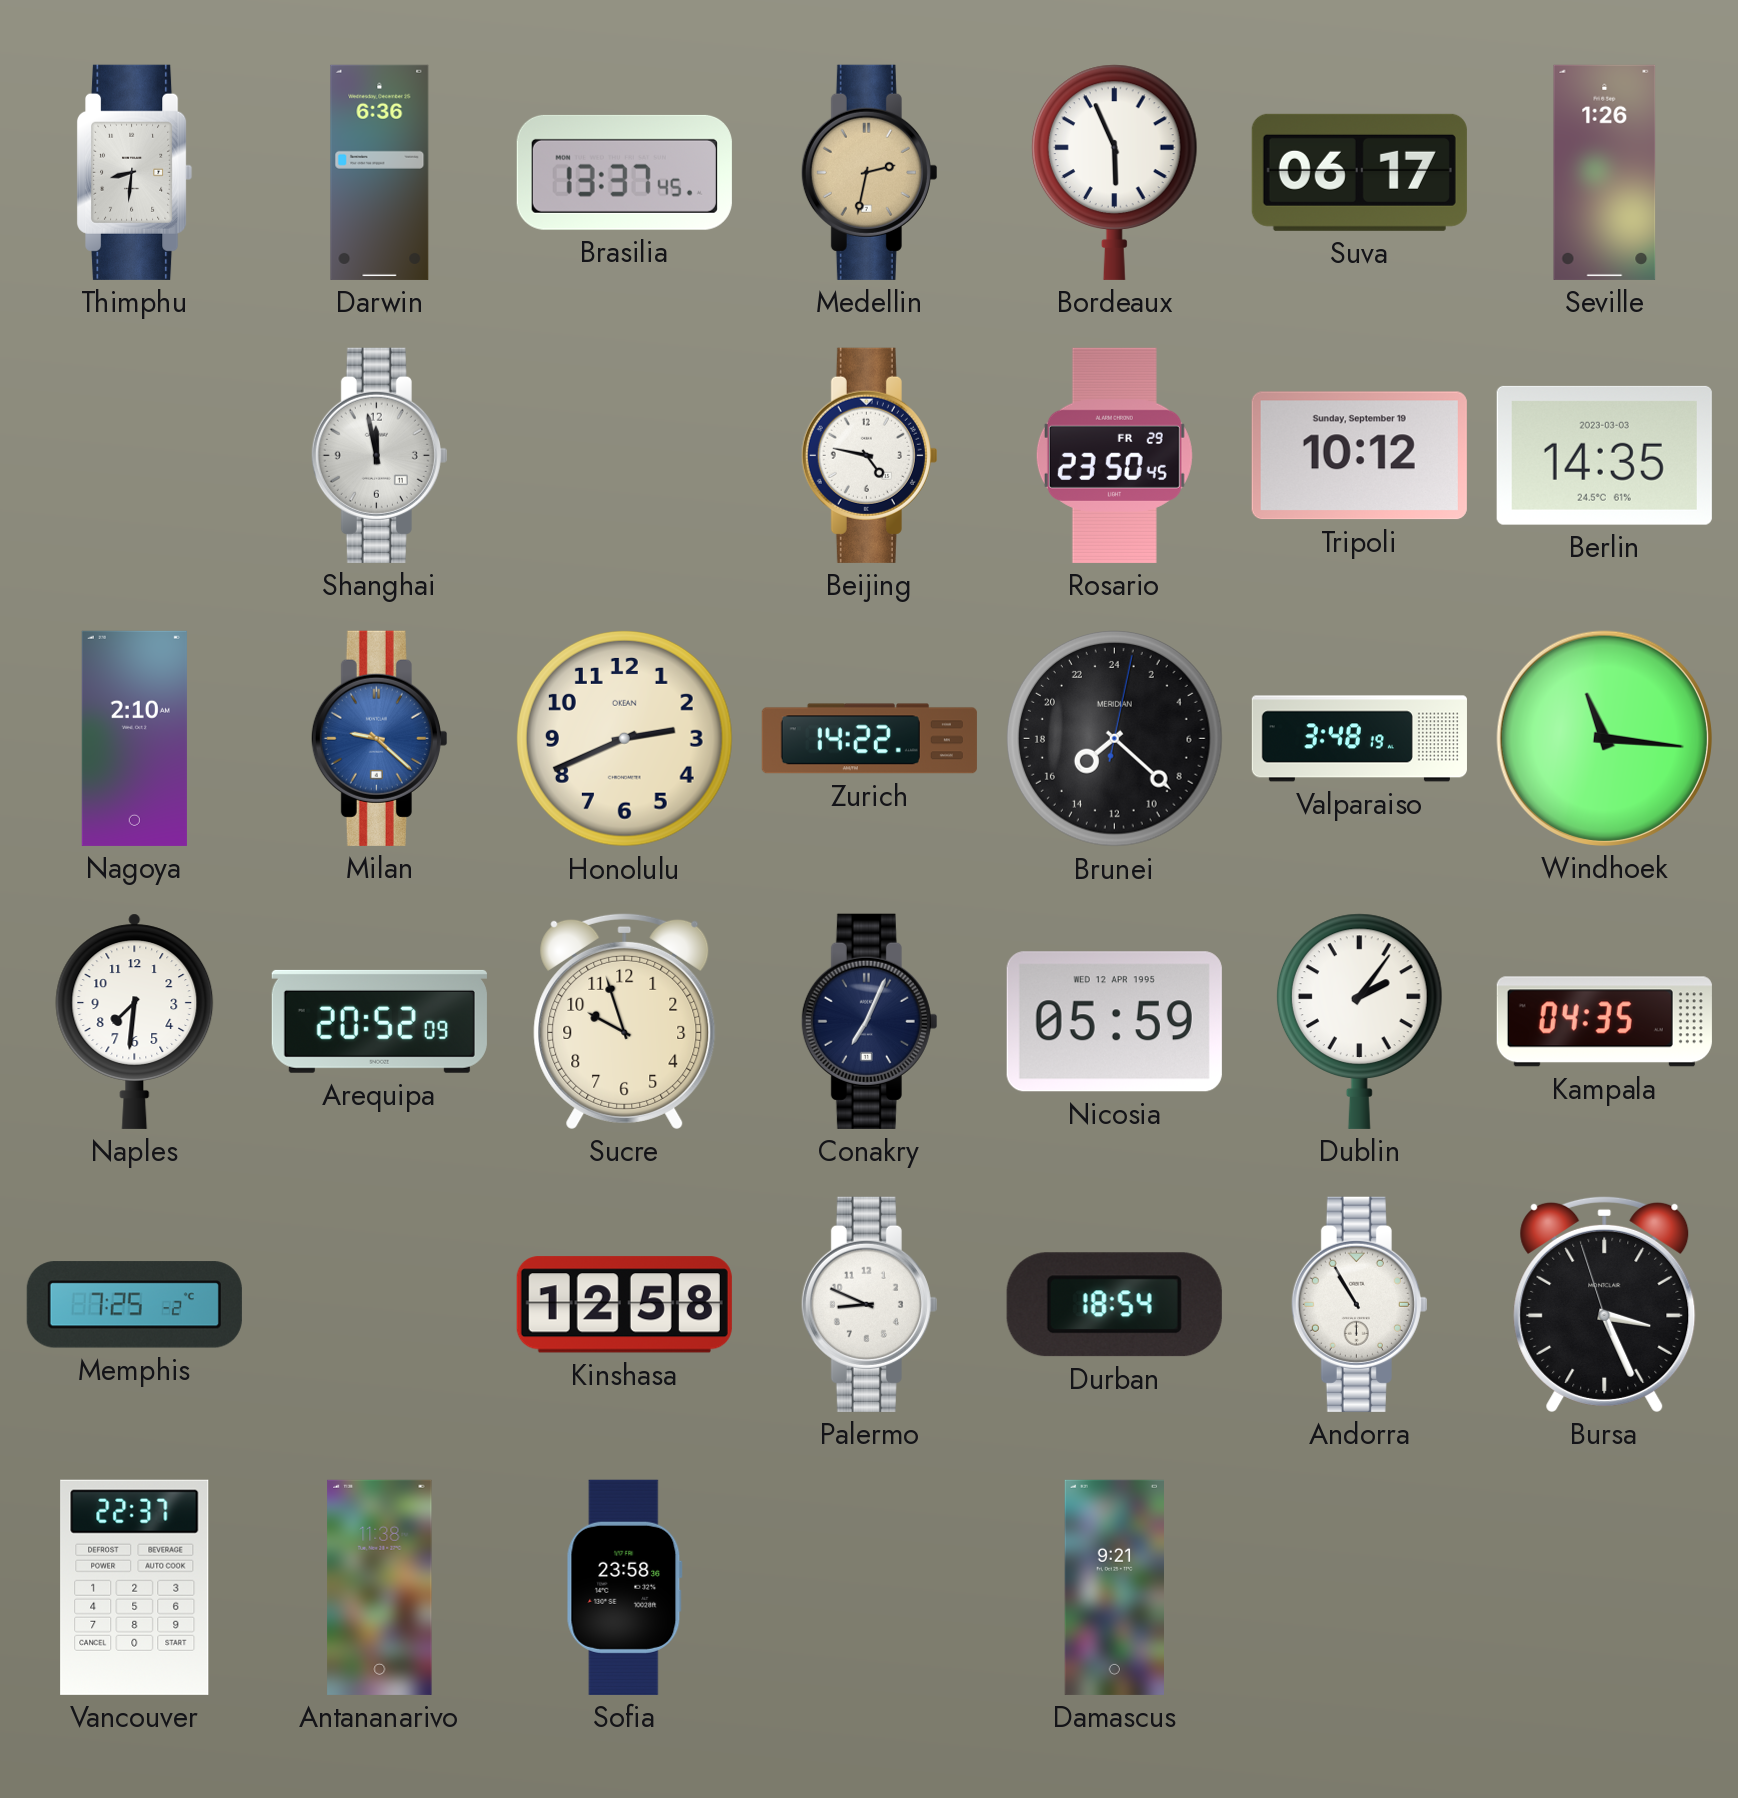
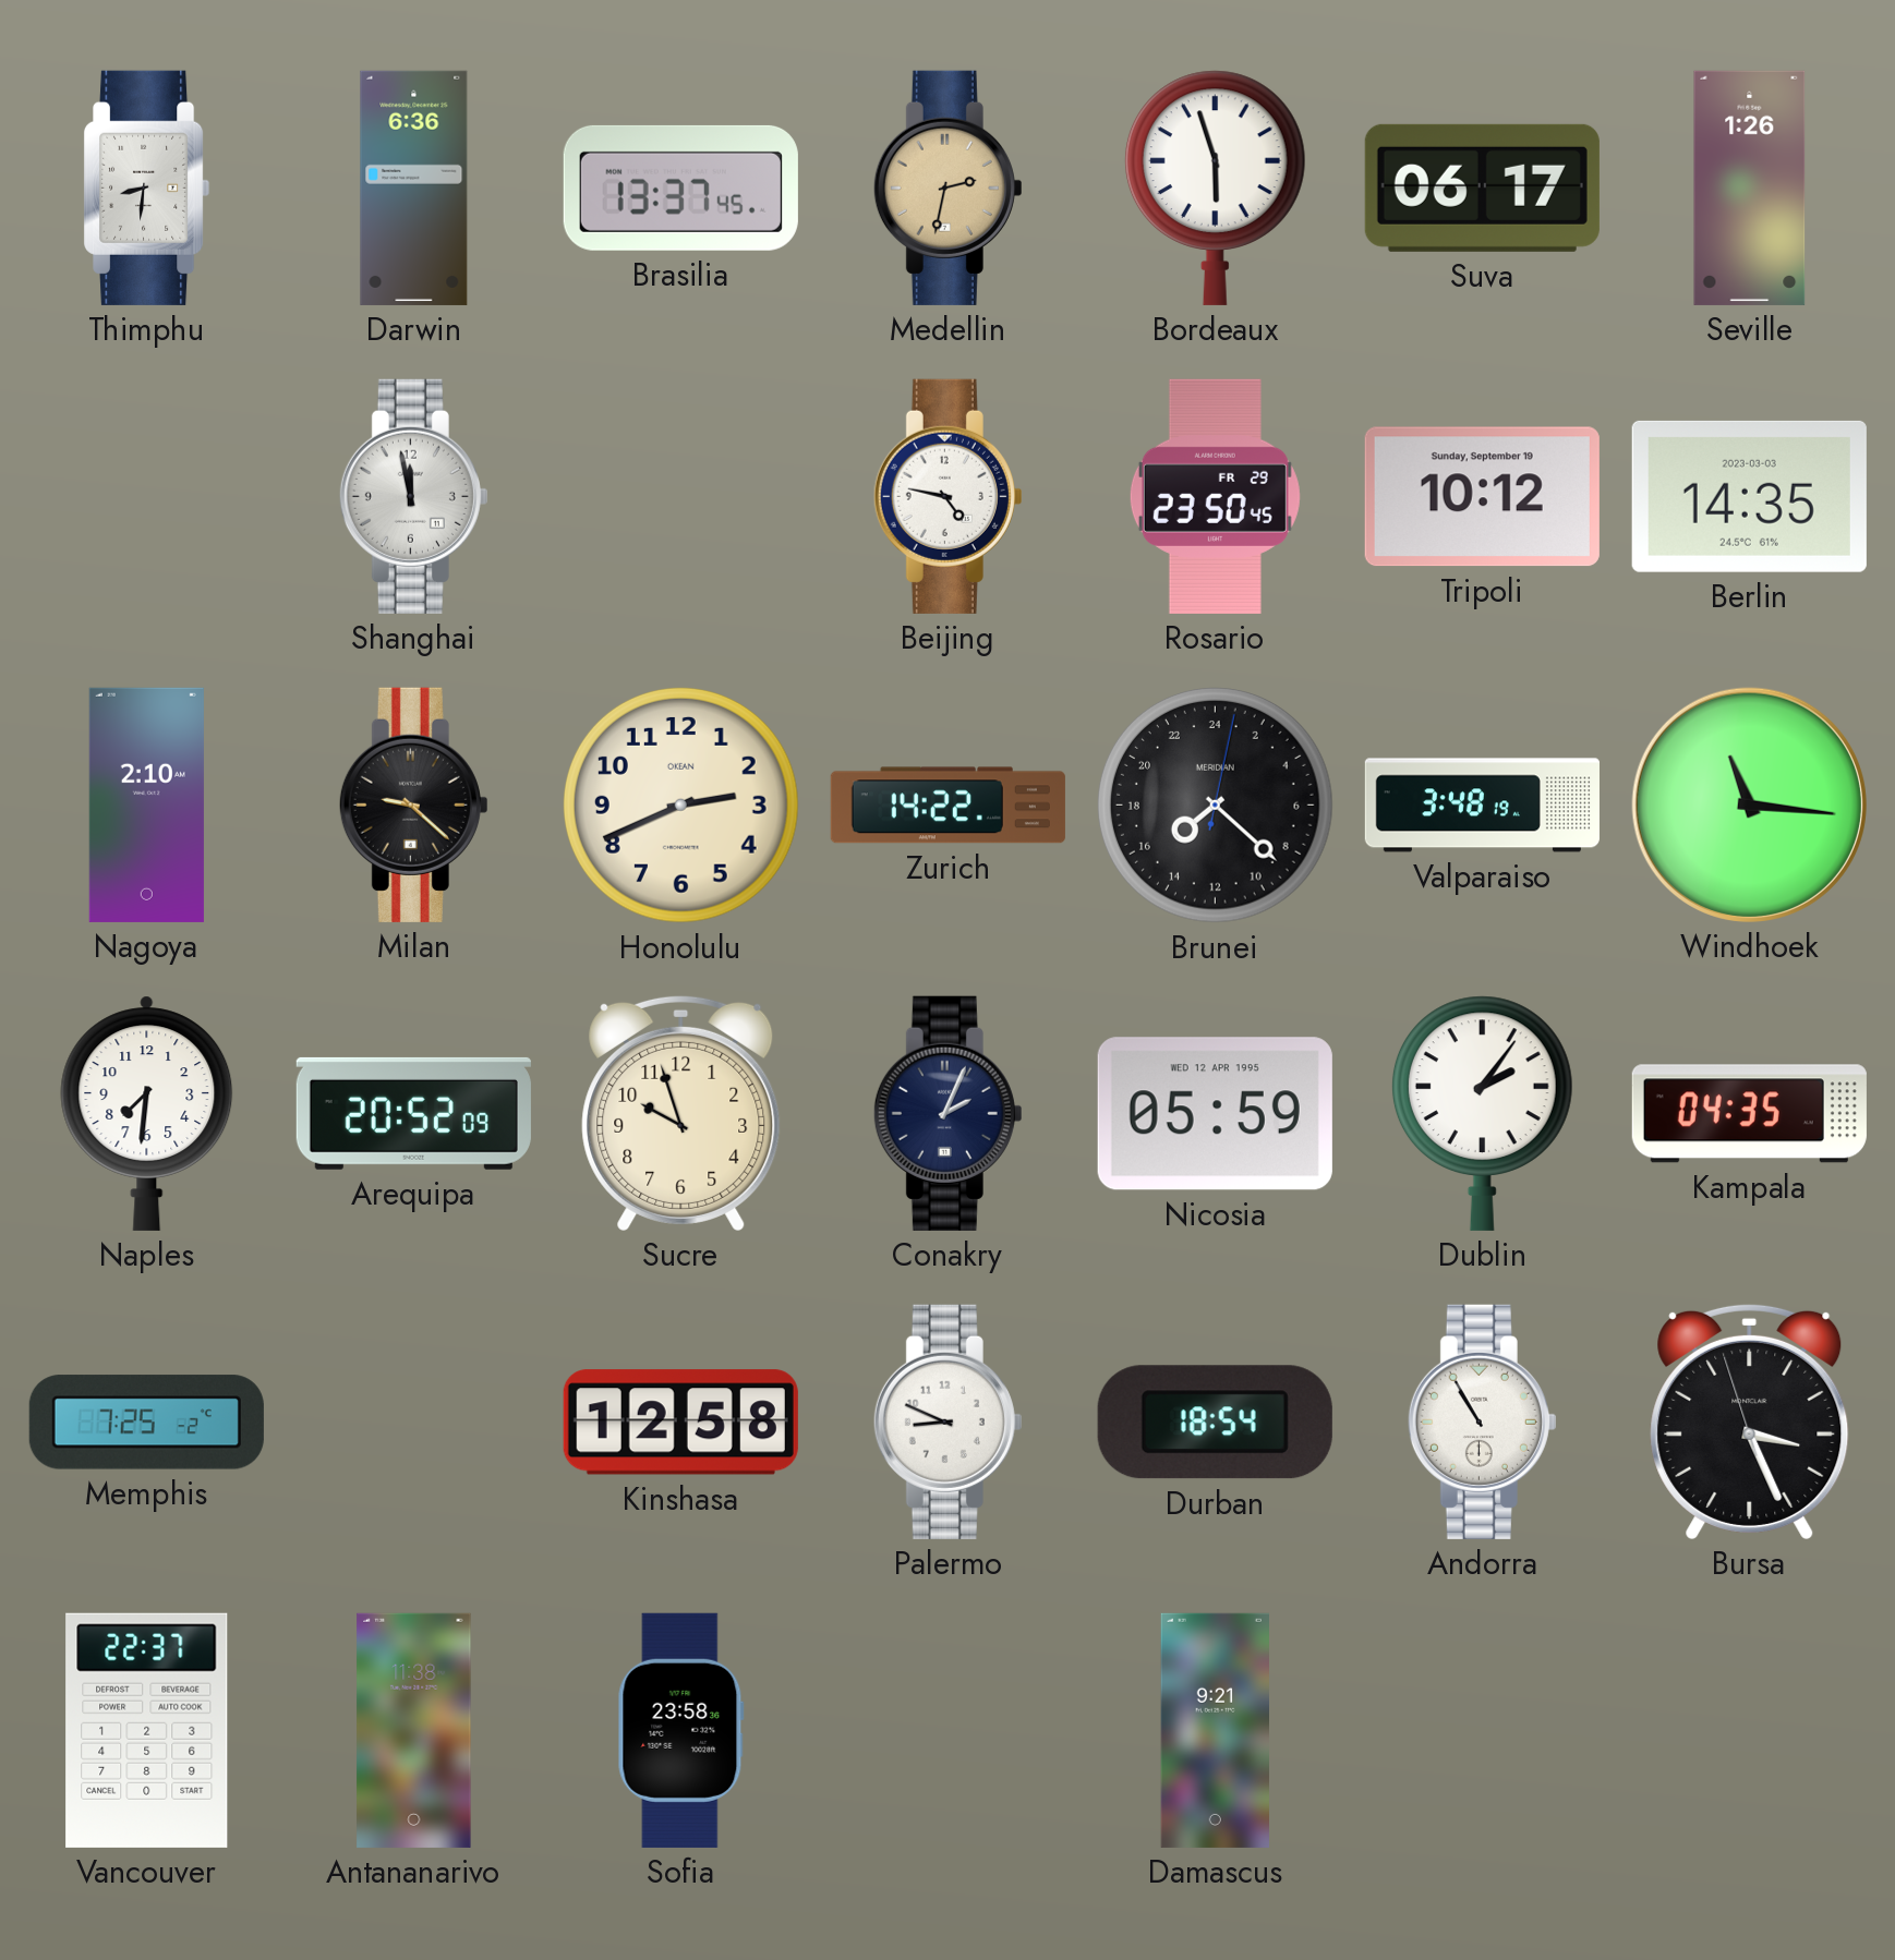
Bordeaux: 5:56 -> 5:57
Milan dial: blue -> black
Conakry: 7:04 -> 2:04
